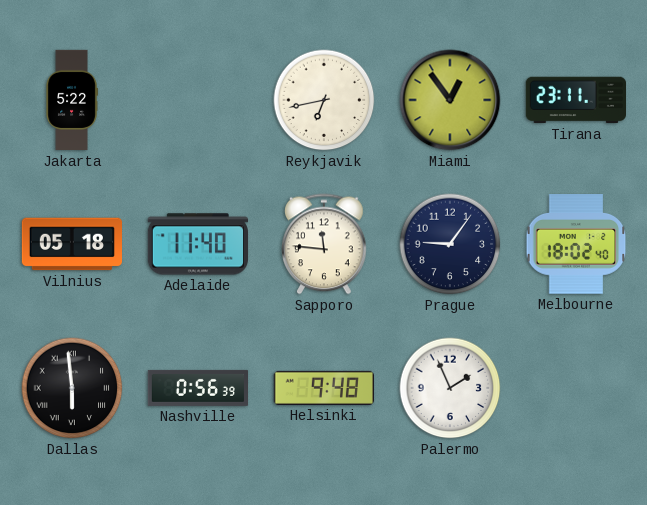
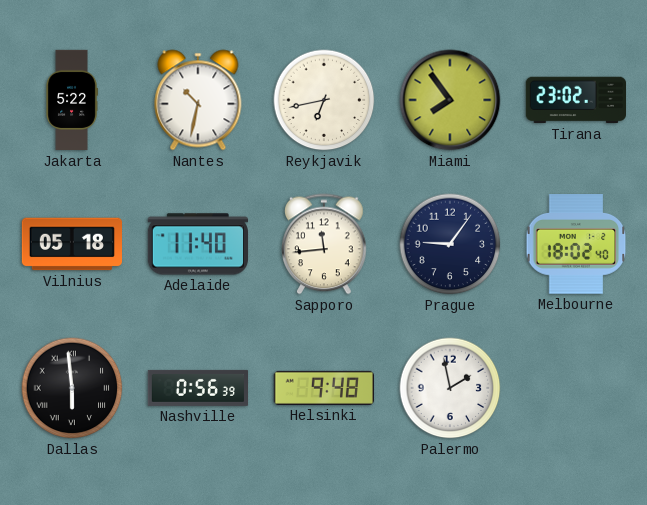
Nantes: none -> 10:32
Miami: 12:54 -> 7:54
Tirana: 23:11 -> 23:02
Sapporo: 11:46 -> 11:44
Palermo: 1:56 -> 1:58
